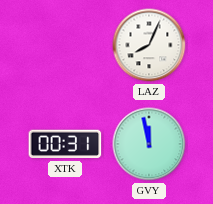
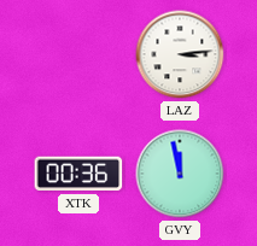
LAZ: 8:04 -> 3:14
XTK: 00:31 -> 00:36
